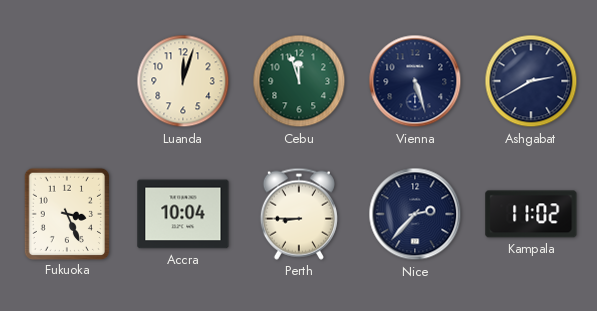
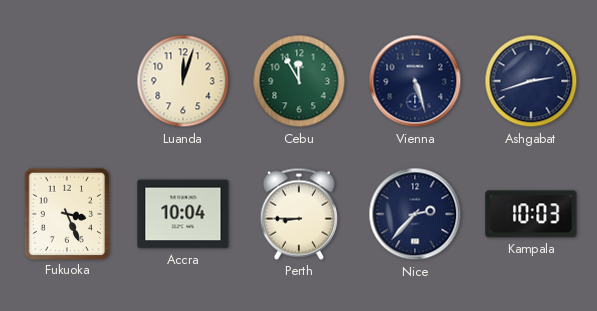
Cebu: 11:57 -> 11:55
Ashgabat: 2:40 -> 2:42
Kampala: 11:02 -> 10:03
